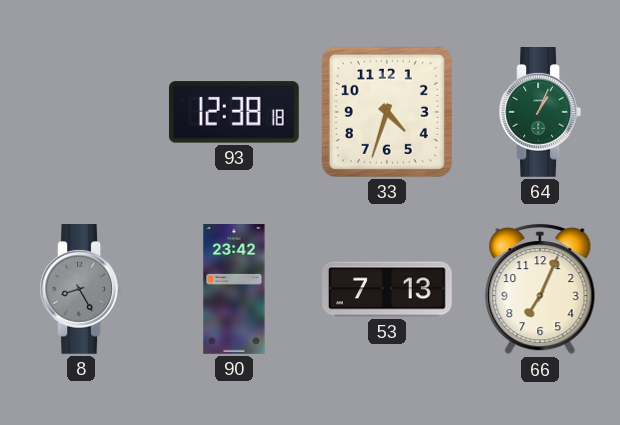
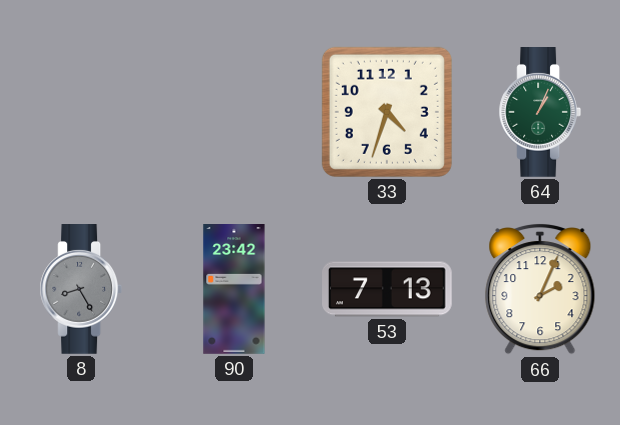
93: 12:38 -> none
66: 7:04 -> 2:04
